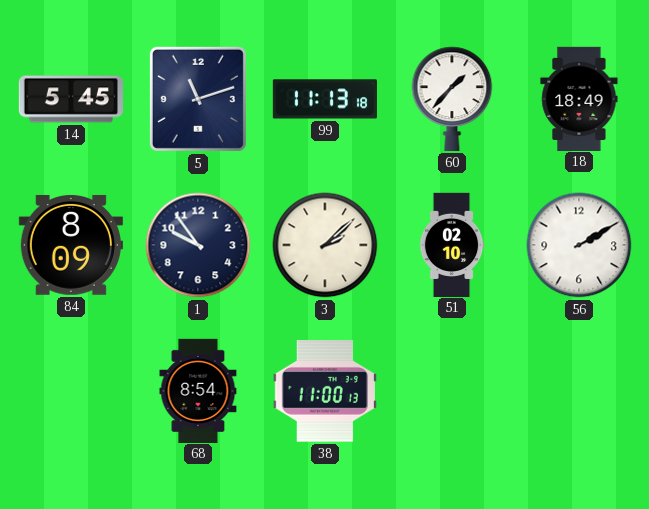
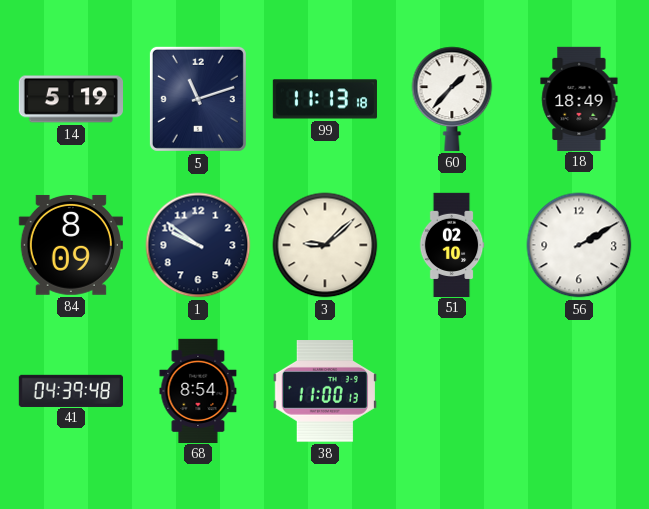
14: 5:45 -> 5:19
1: 9:54 -> 9:51
3: 2:08 -> 9:08
41: none -> 04:39
